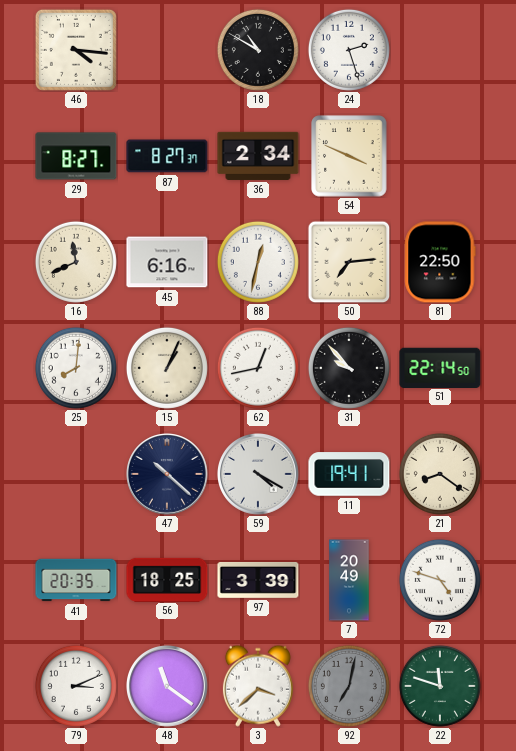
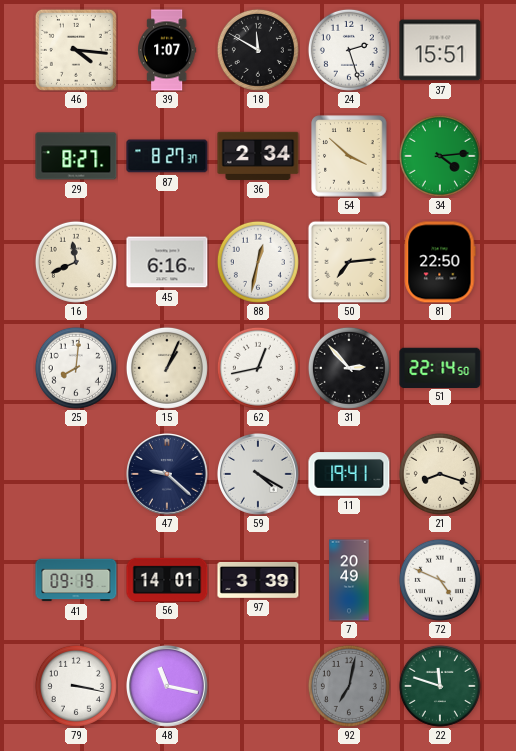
39: none -> 1:07
18: 10:50 -> 11:50
37: none -> 15:51
54: 3:49 -> 3:52
34: none -> 4:14
31: 9:53 -> 2:53
47: 10:22 -> 9:22
21: 8:21 -> 8:18
41: 20:35 -> 09:19
56: 18:25 -> 14:01
72: 4:48 -> 4:49
79: 3:11 -> 3:17
48: 11:21 -> 11:17
3: 3:38 -> none
